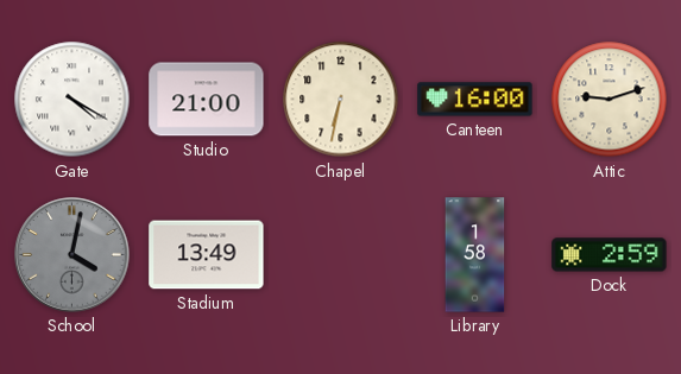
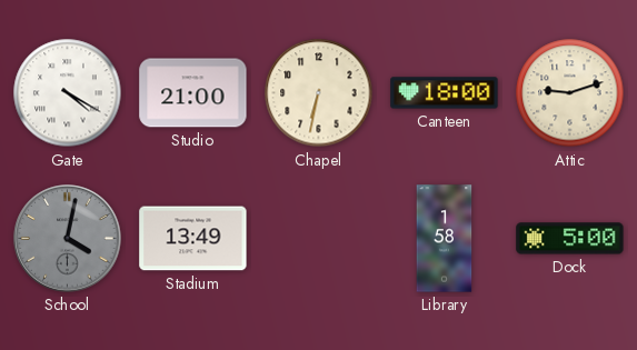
Canteen: 16:00 -> 18:00
Dock: 2:59 -> 5:00
